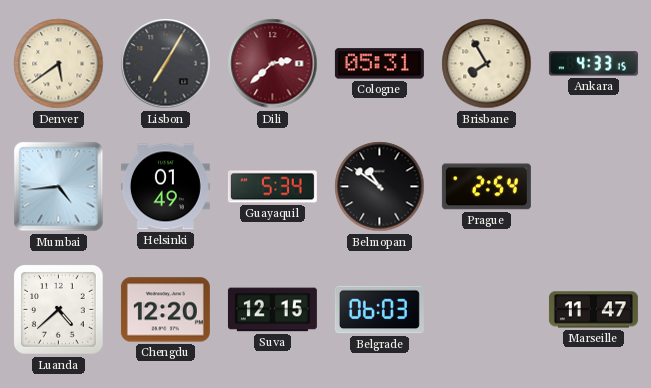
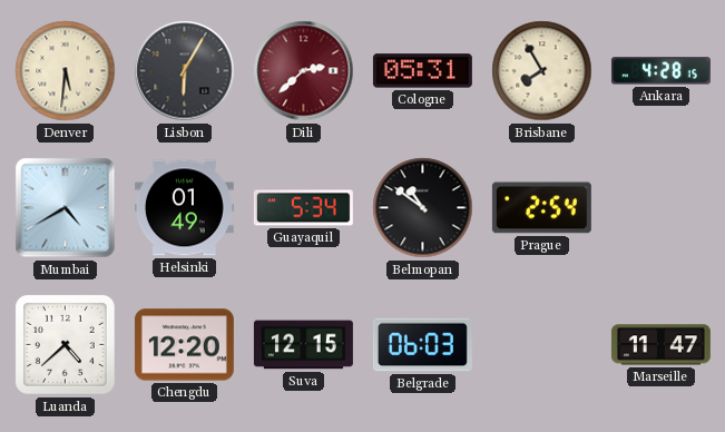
Denver: 5:39 -> 5:31
Lisbon: 7:05 -> 6:05
Ankara: 4:33 -> 4:28
Mumbai: 4:44 -> 4:40
